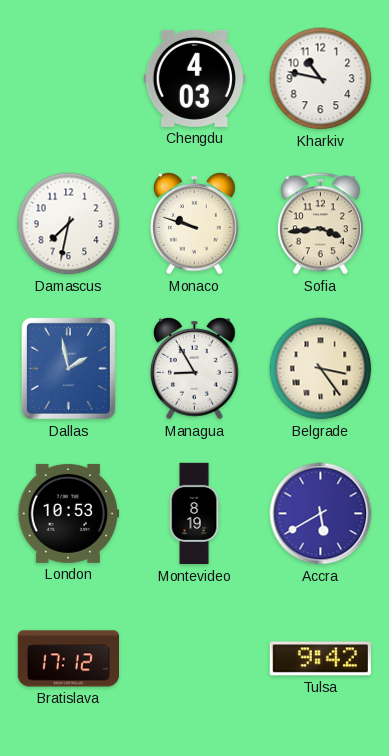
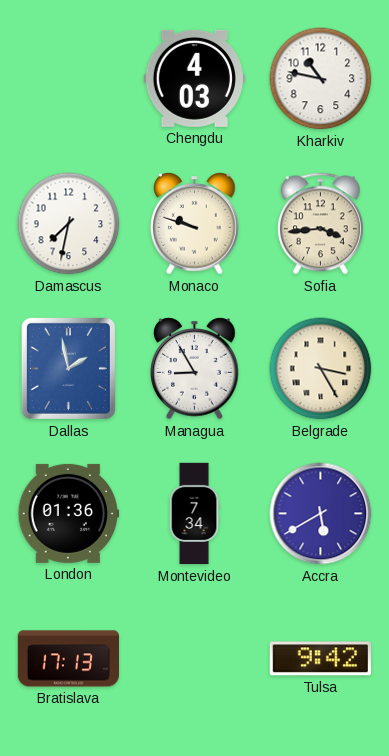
Belgrade: 3:24 -> 3:25
London: 10:53 -> 01:36
Montevideo: 8:19 -> 7:34
Bratislava: 17:12 -> 17:13
